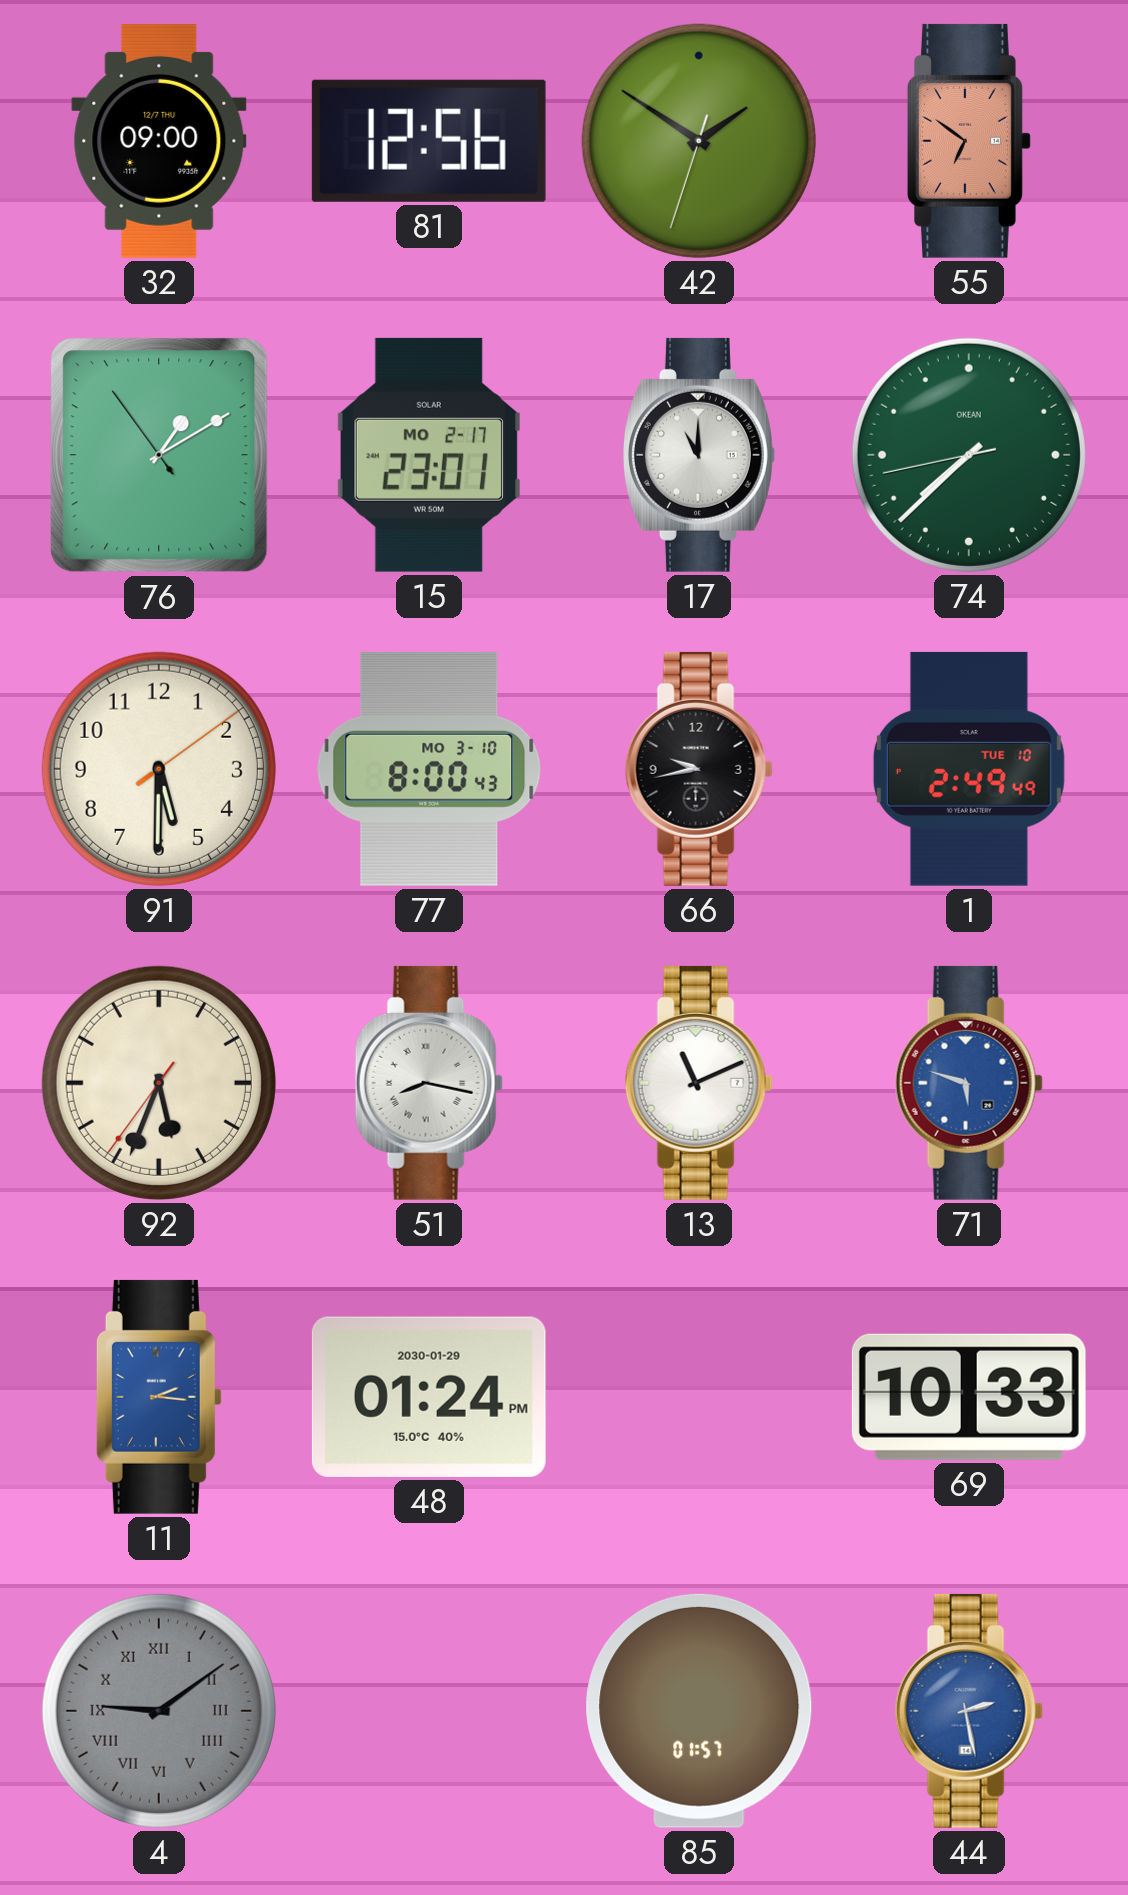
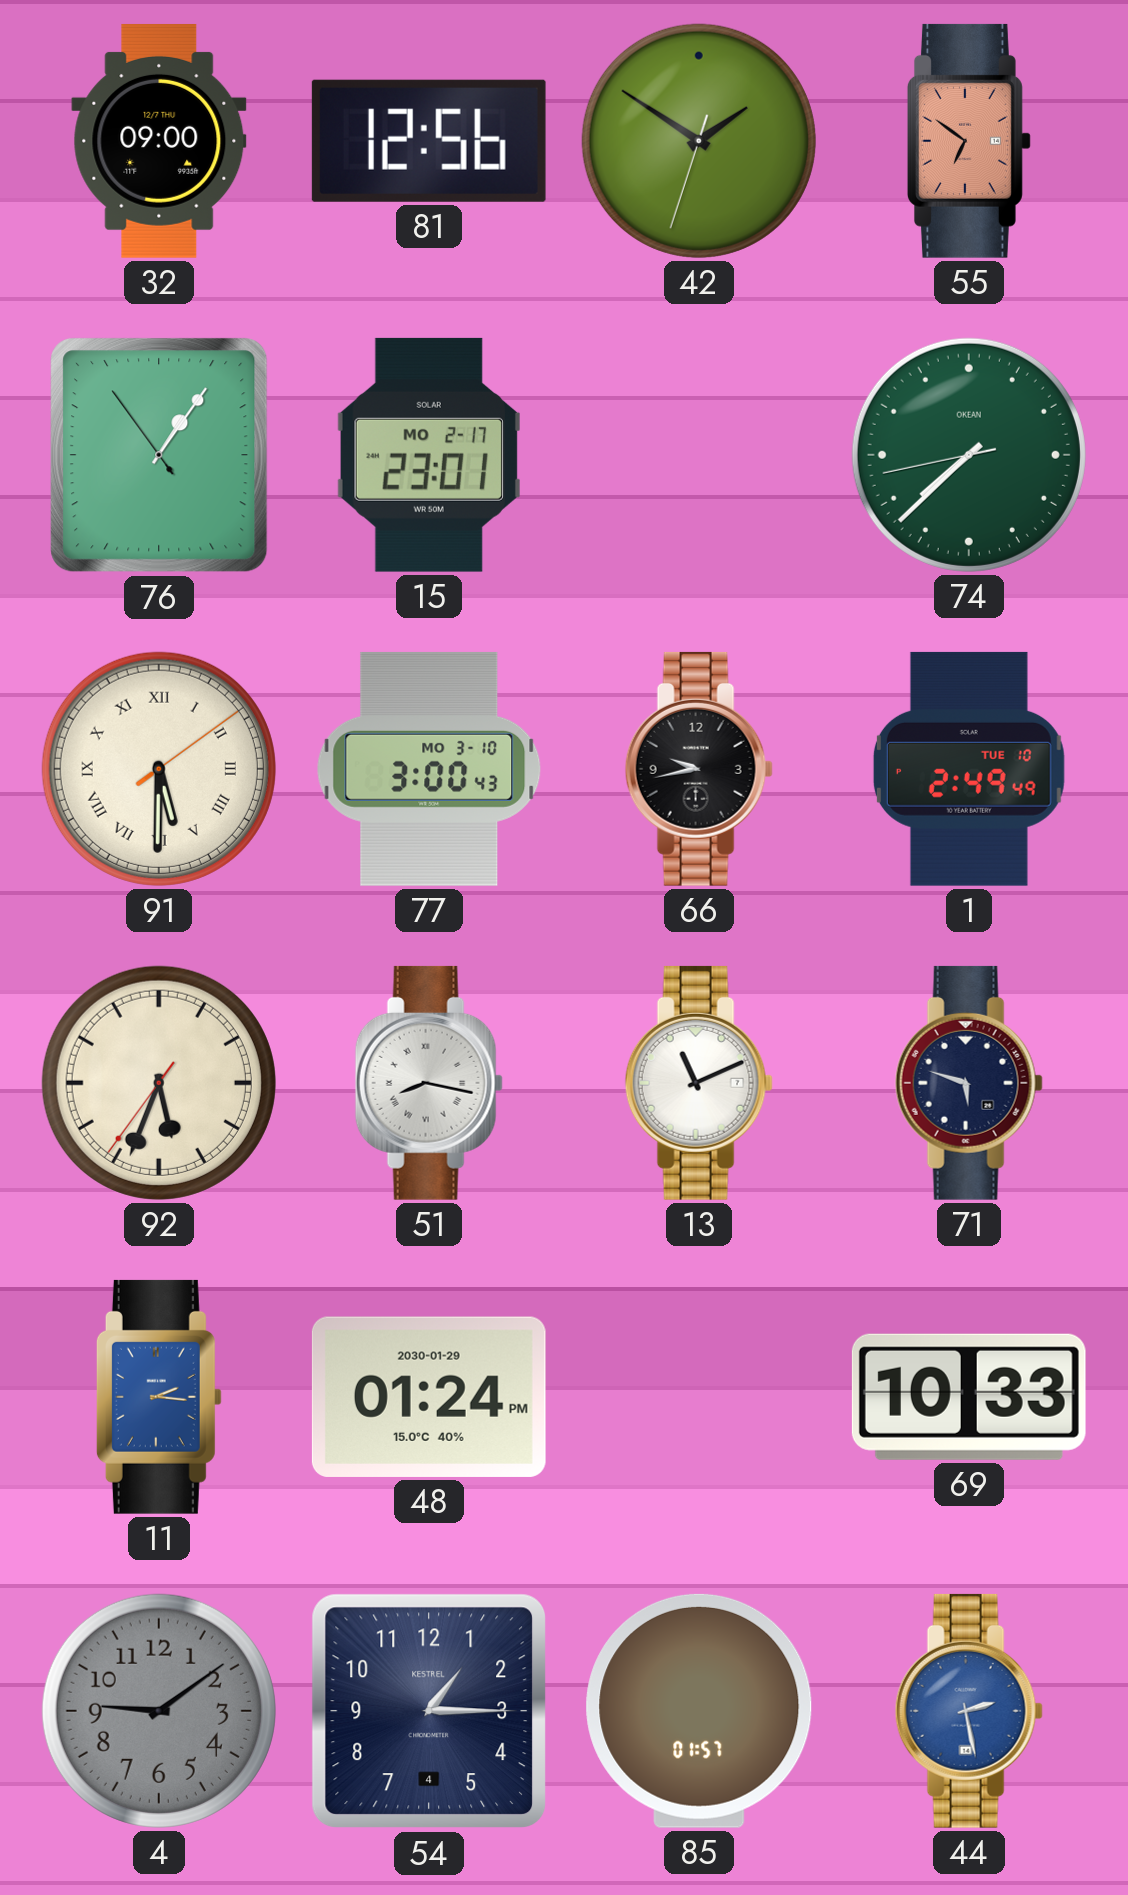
76: 1:09 -> 1:05
17: 11:00 -> none
91 numerals: Arabic -> Roman
77: 8:00 -> 3:00
71 dial: blue -> navy
4 numerals: Roman -> Arabic
54: none -> 1:15
